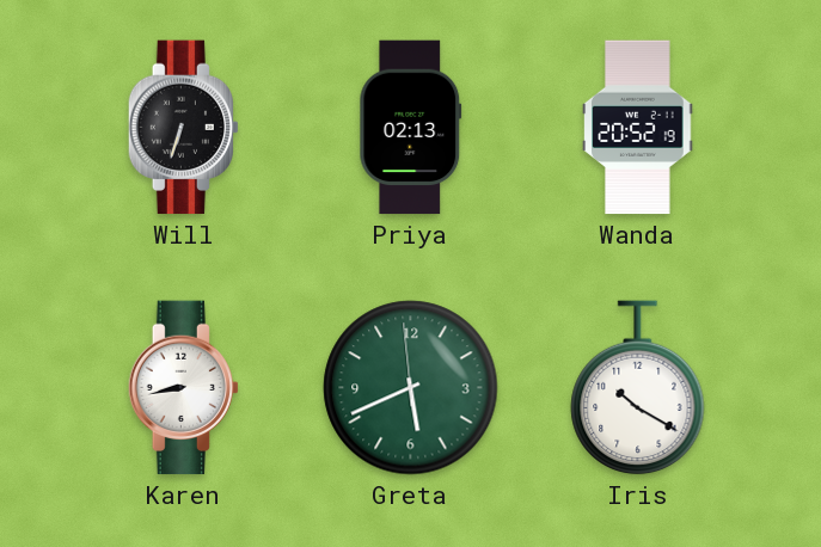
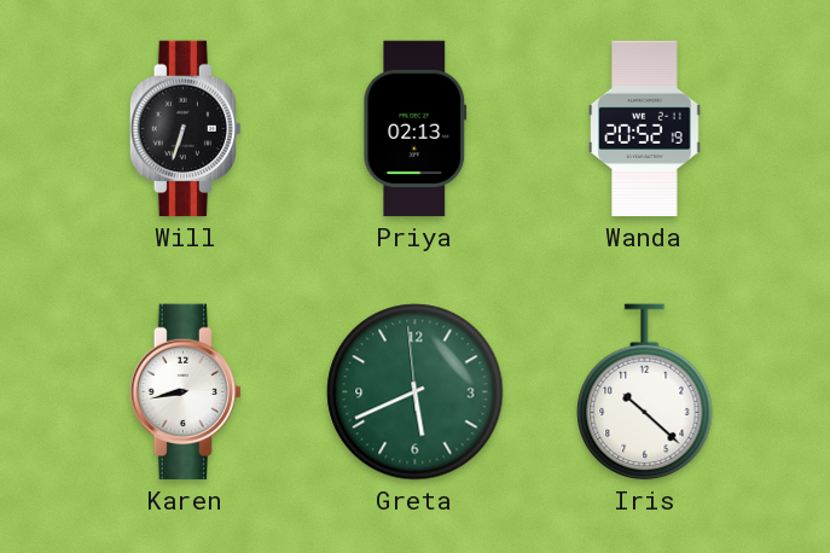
Iris: 10:20 -> 10:22
